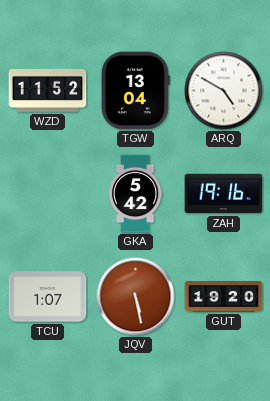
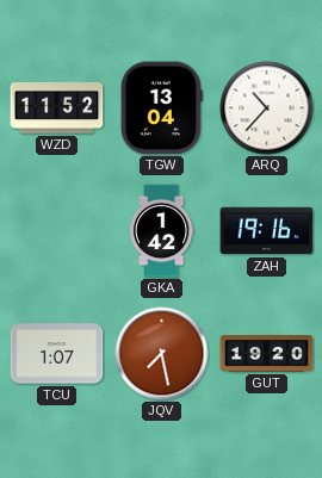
ARQ: 4:50 -> 10:37
GKA: 5:42 -> 1:42
JQV: 5:28 -> 7:28
